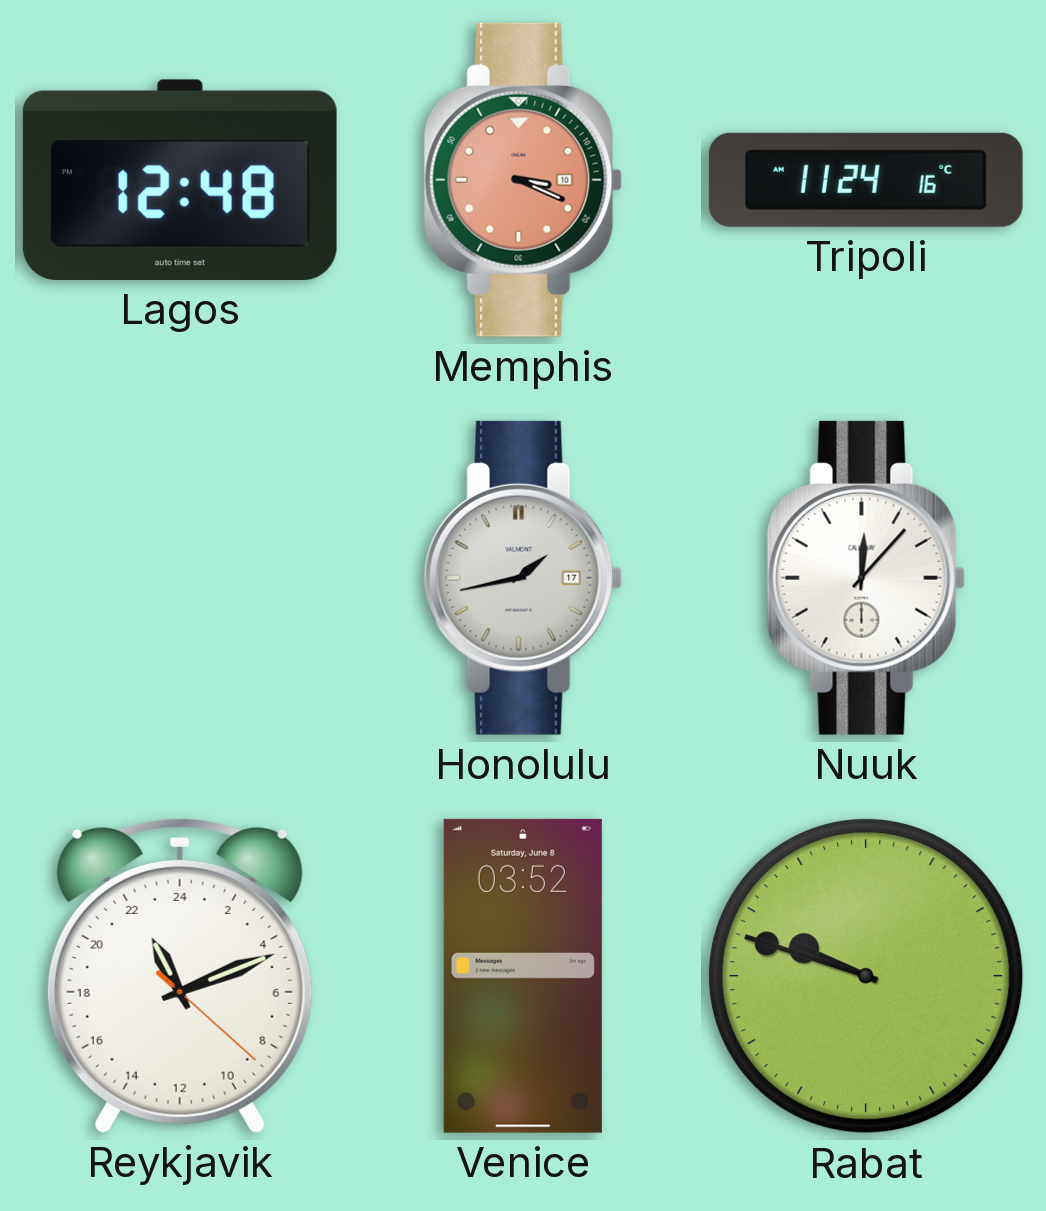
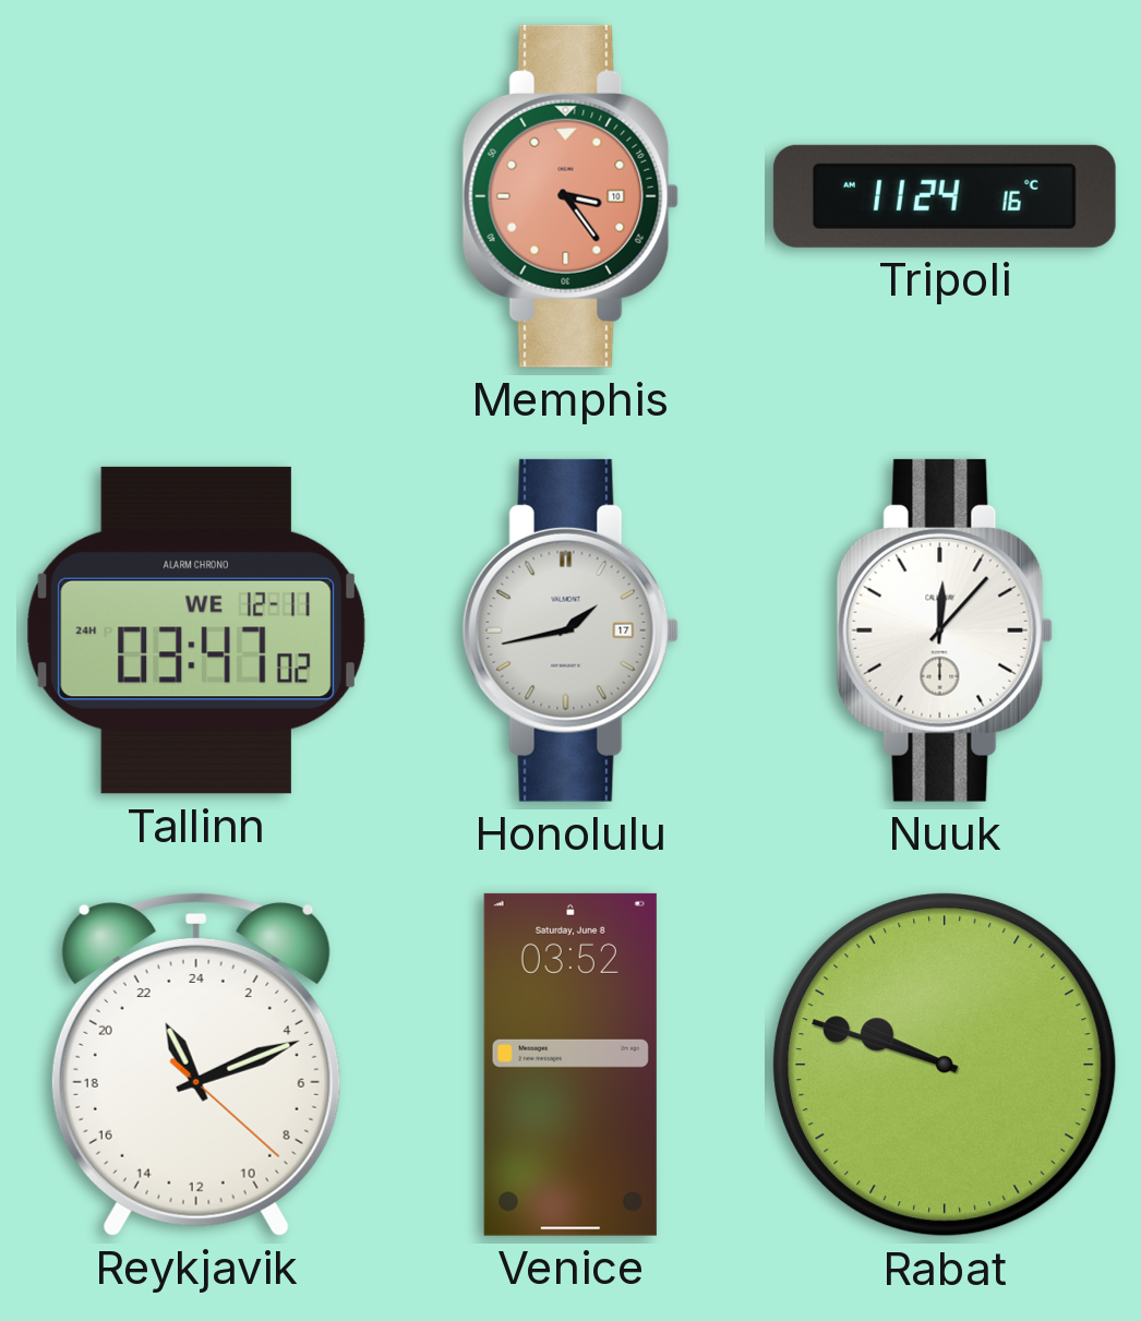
Lagos: 12:48 -> none
Memphis: 3:19 -> 3:24
Tallinn: none -> 03:47
